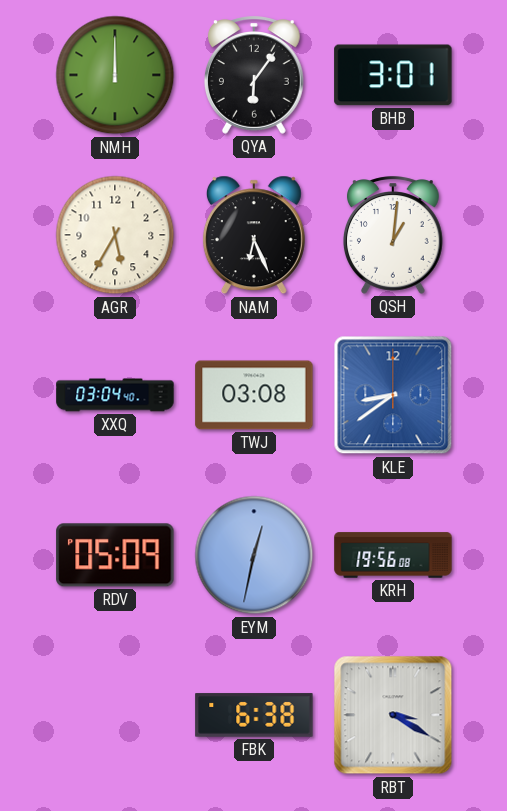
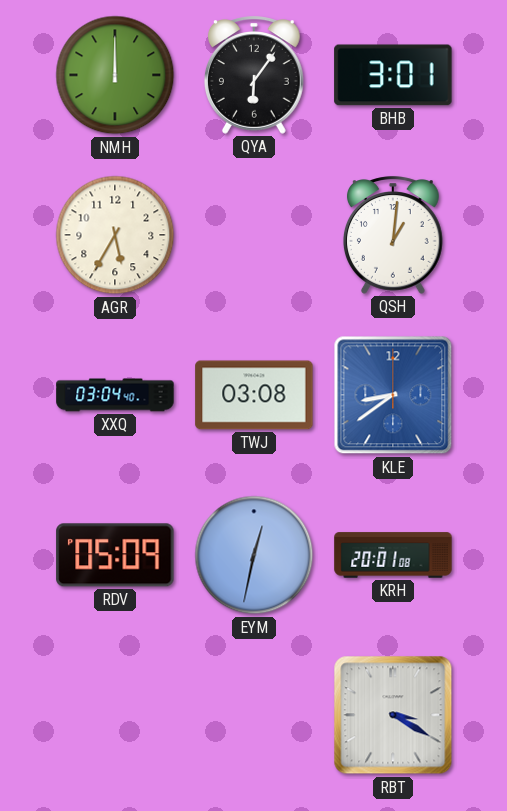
NAM: 6:26 -> none
KRH: 19:56 -> 20:01
FBK: 6:38 -> none
